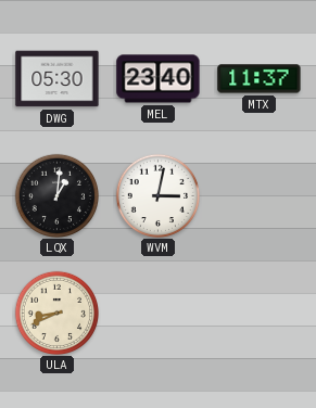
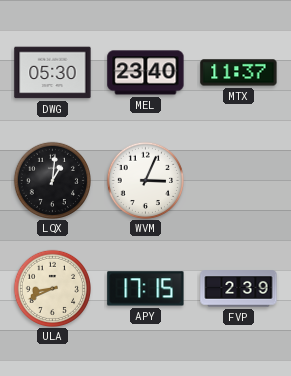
WVM: 3:02 -> 3:04
APY: none -> 17:15
FVP: none -> 2:39
